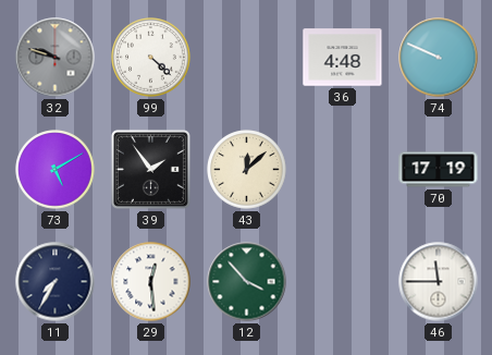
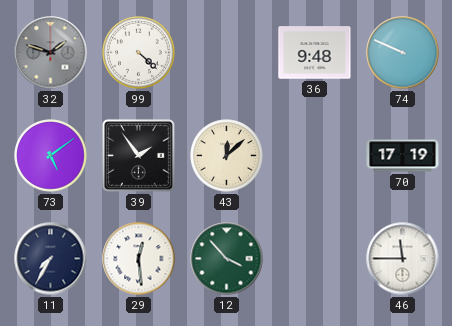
32: 9:48 -> 1:48
36: 4:48 -> 9:48
73: 5:10 -> 5:09
